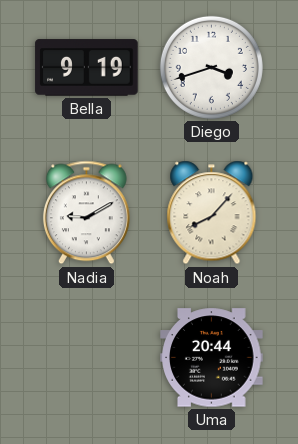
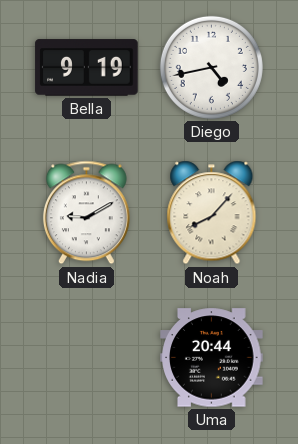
Diego: 3:42 -> 4:43
